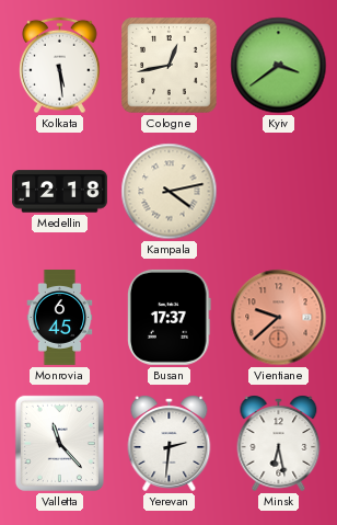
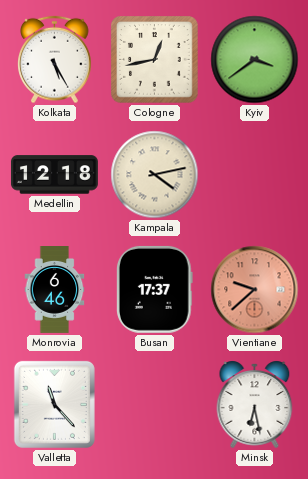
Kolkata: 5:29 -> 5:25
Monrovia: 6:45 -> 6:46
Yerevan: 2:31 -> none
